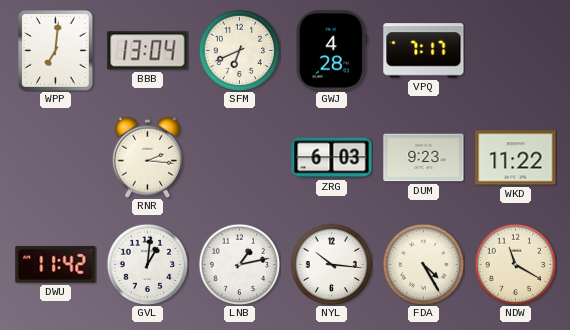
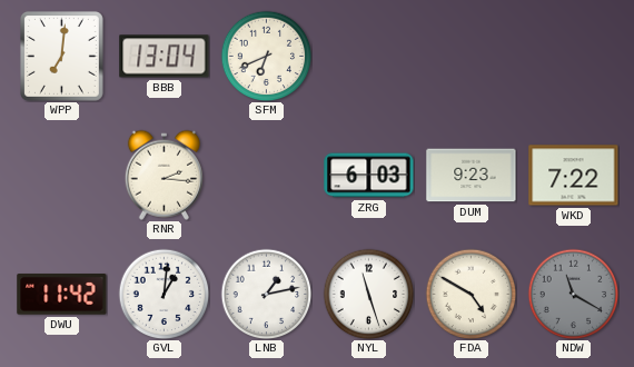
GWJ: 4:28 -> none
VPQ: 7:17 -> none
WKD: 11:22 -> 7:22
NYL: 10:16 -> 11:27
FDA: 4:25 -> 4:50
NDW dial: cream -> grey
